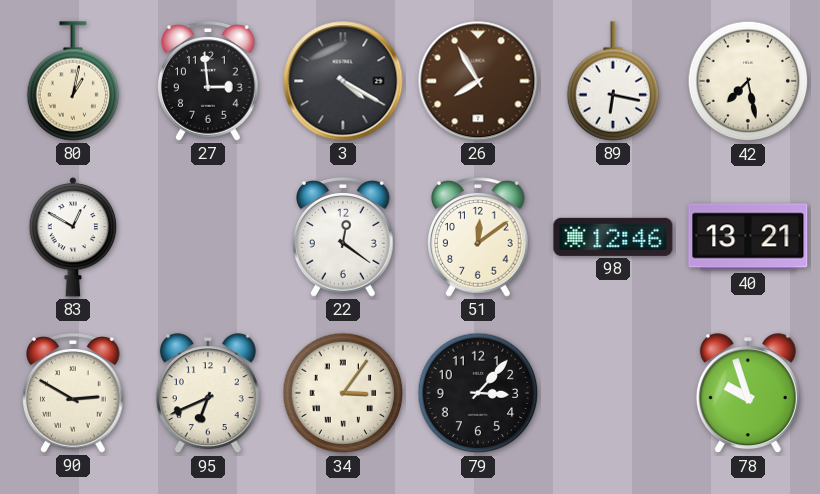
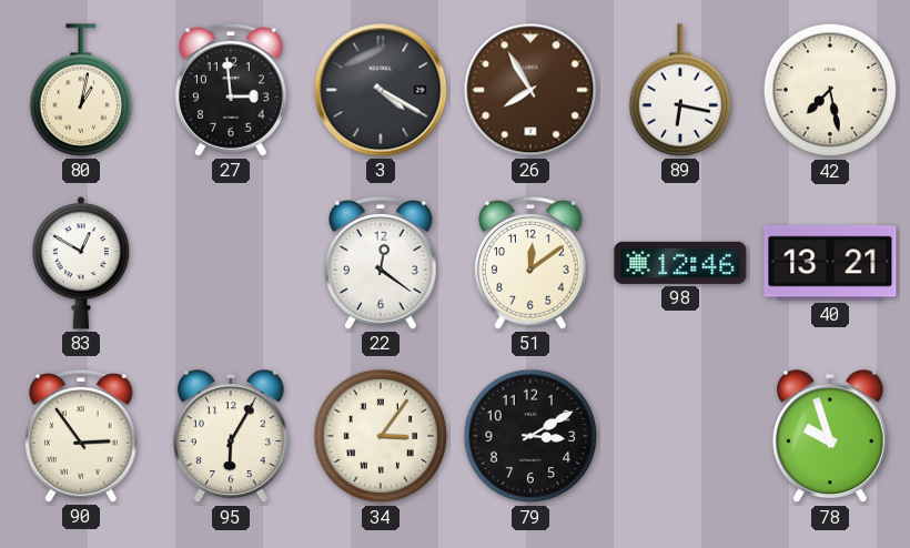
90: 2:50 -> 2:54
95: 6:41 -> 6:05
79: 3:07 -> 3:10
